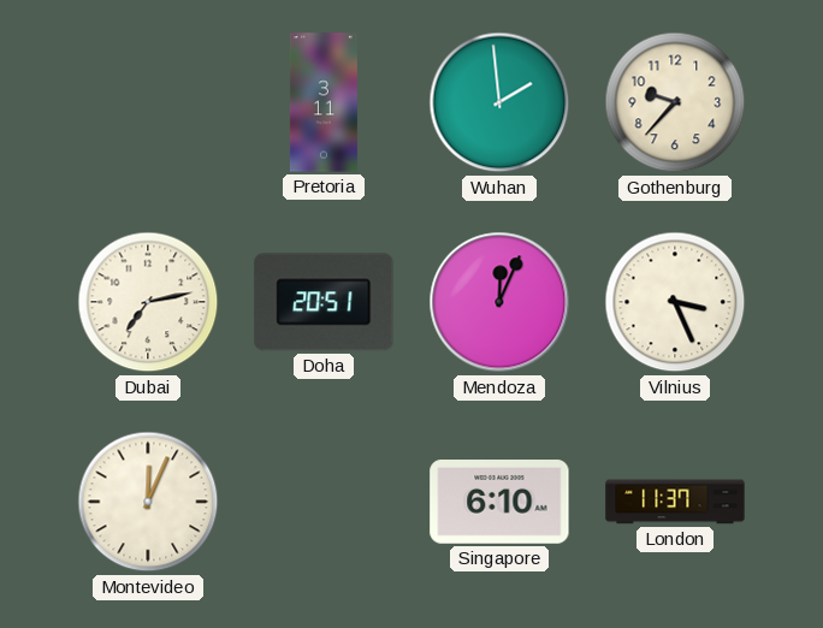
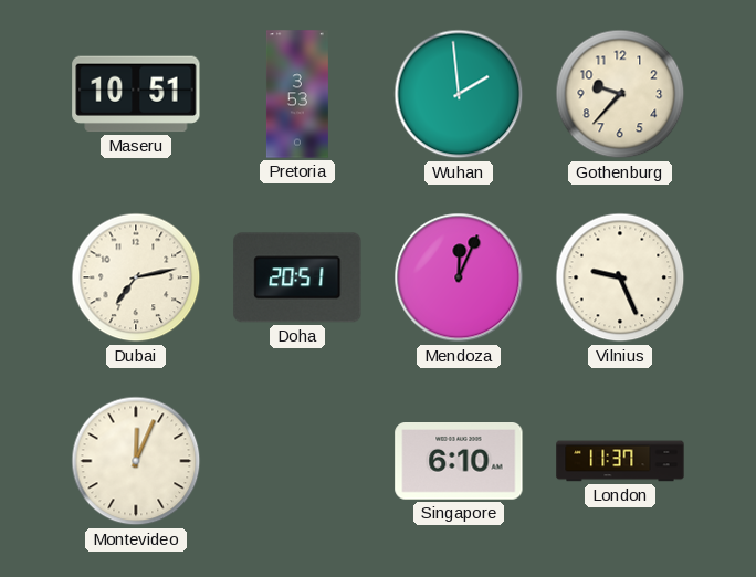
Maseru: none -> 10:51
Pretoria: 3:11 -> 3:53
Vilnius: 3:26 -> 9:26
